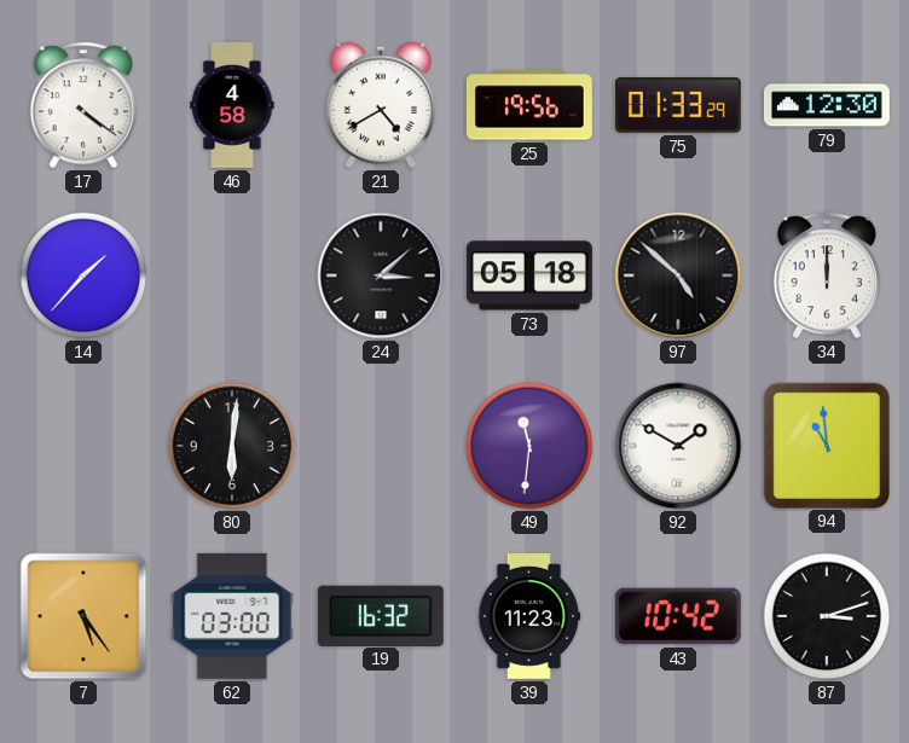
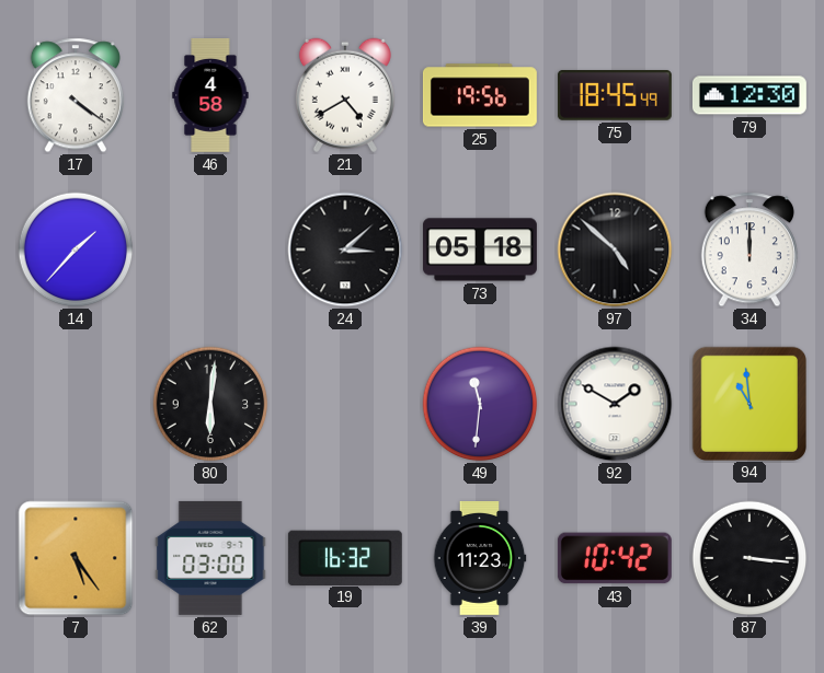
75: 01:33 -> 18:45
87: 3:12 -> 3:16
